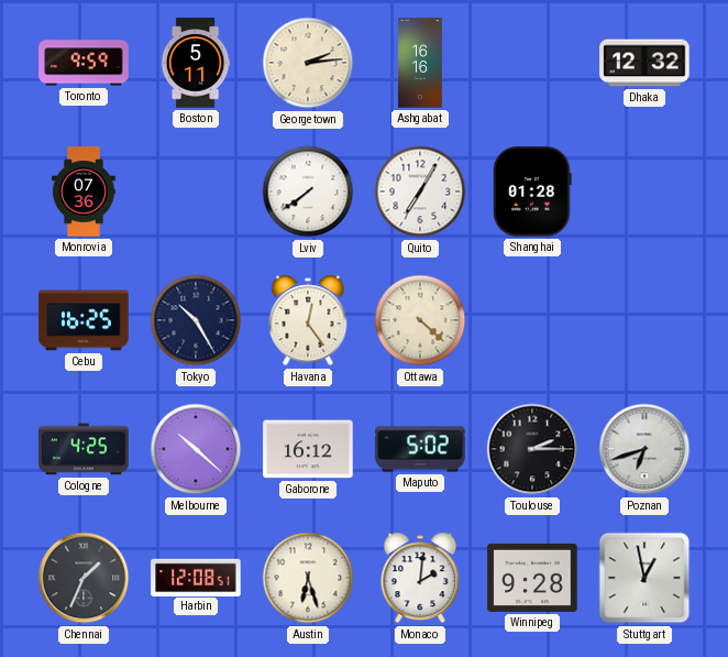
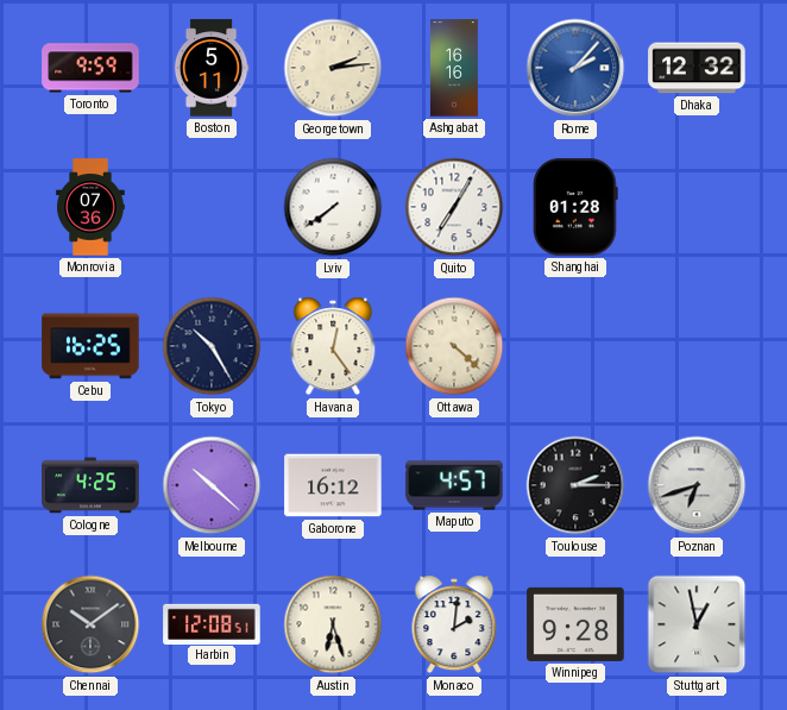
Rome: none -> 2:07
Maputo: 5:02 -> 4:57
Chennai: 1:34 -> 10:09
